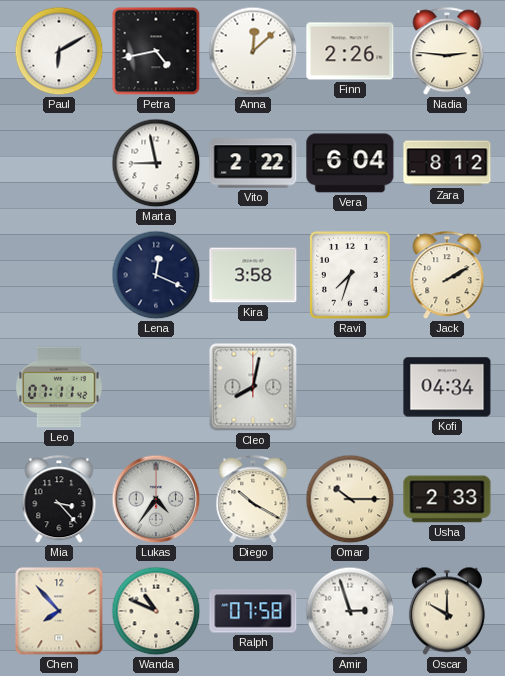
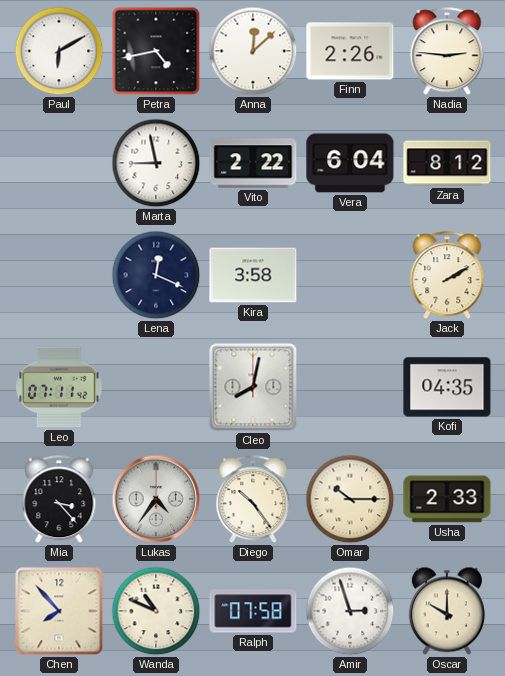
Ravi: 7:33 -> none
Kofi: 04:34 -> 04:35
Diego: 10:20 -> 10:24
